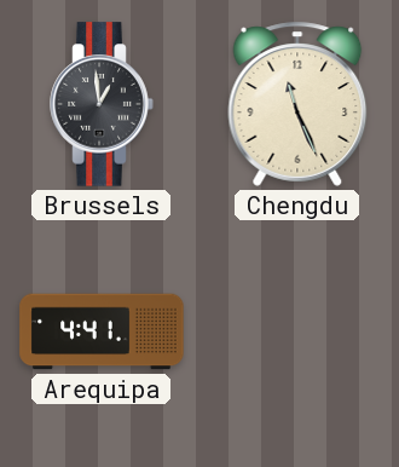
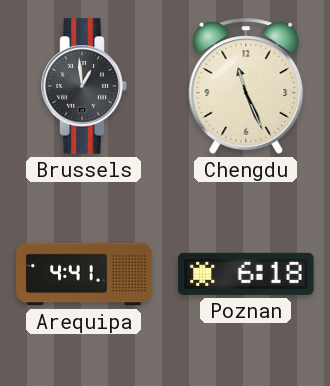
Poznan: none -> 6:18
